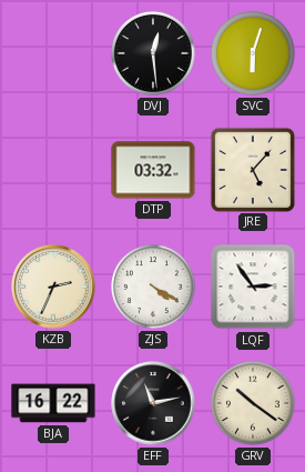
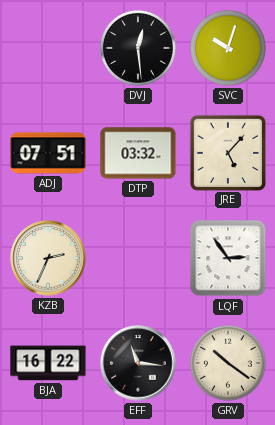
SVC: 6:03 -> 10:03
ADJ: none -> 07:51
ZJS: 4:20 -> none
EFF: 11:13 -> 11:16
